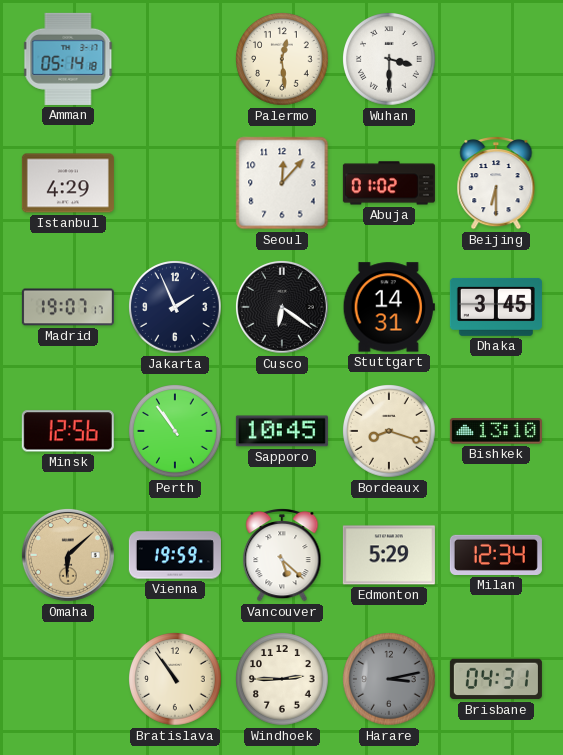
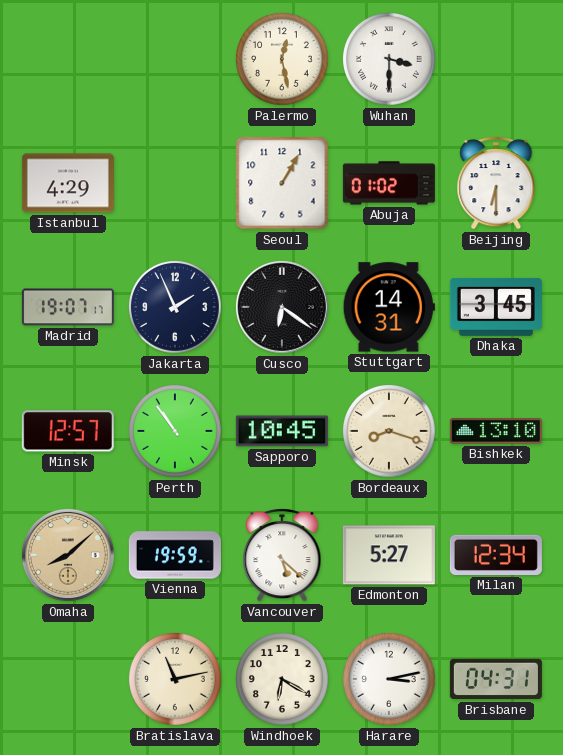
Amman: 05:14 -> none
Palermo: 12:29 -> 12:28
Seoul: 12:07 -> 1:05
Minsk: 12:56 -> 12:57
Omaha: 6:08 -> 8:08
Edmonton: 5:29 -> 5:27
Bratislava: 10:54 -> 11:13
Windhoek: 2:45 -> 6:20
Harare dial: grey -> white
